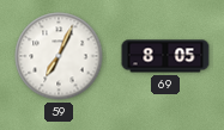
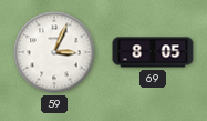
59: 7:04 -> 3:04
